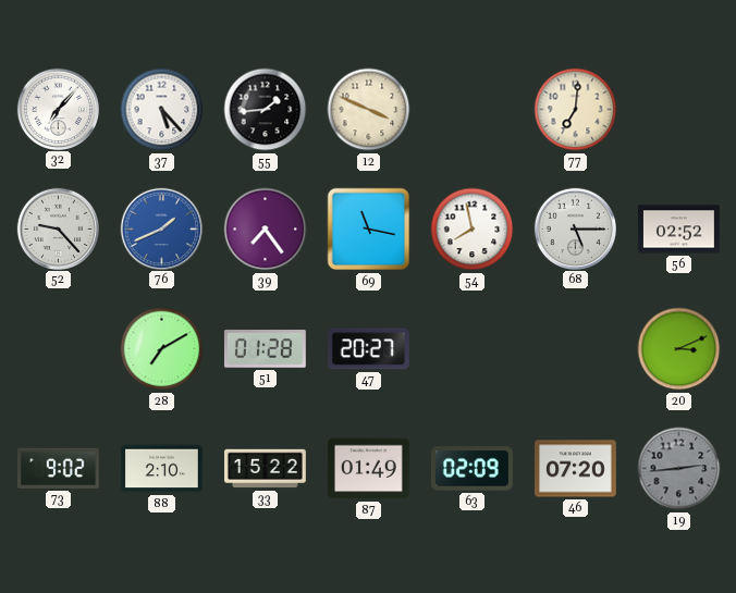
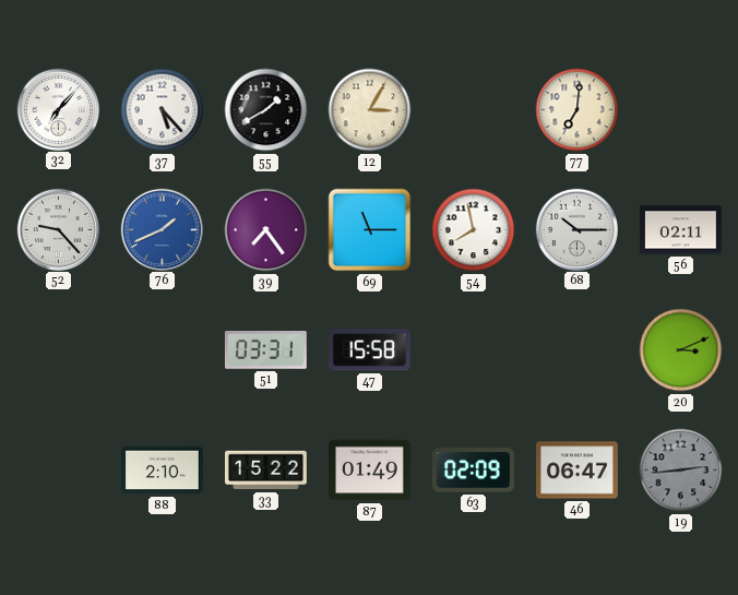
55: 1:44 -> 1:40
12: 3:49 -> 3:05
69: 11:17 -> 11:15
68: 5:15 -> 10:15
56: 02:52 -> 02:11
28: 7:10 -> none
51: 01:28 -> 03:31
47: 20:27 -> 15:58
73: 9:02 -> none
46: 07:20 -> 06:47
